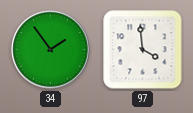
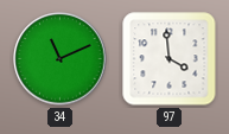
34: 1:54 -> 11:11
